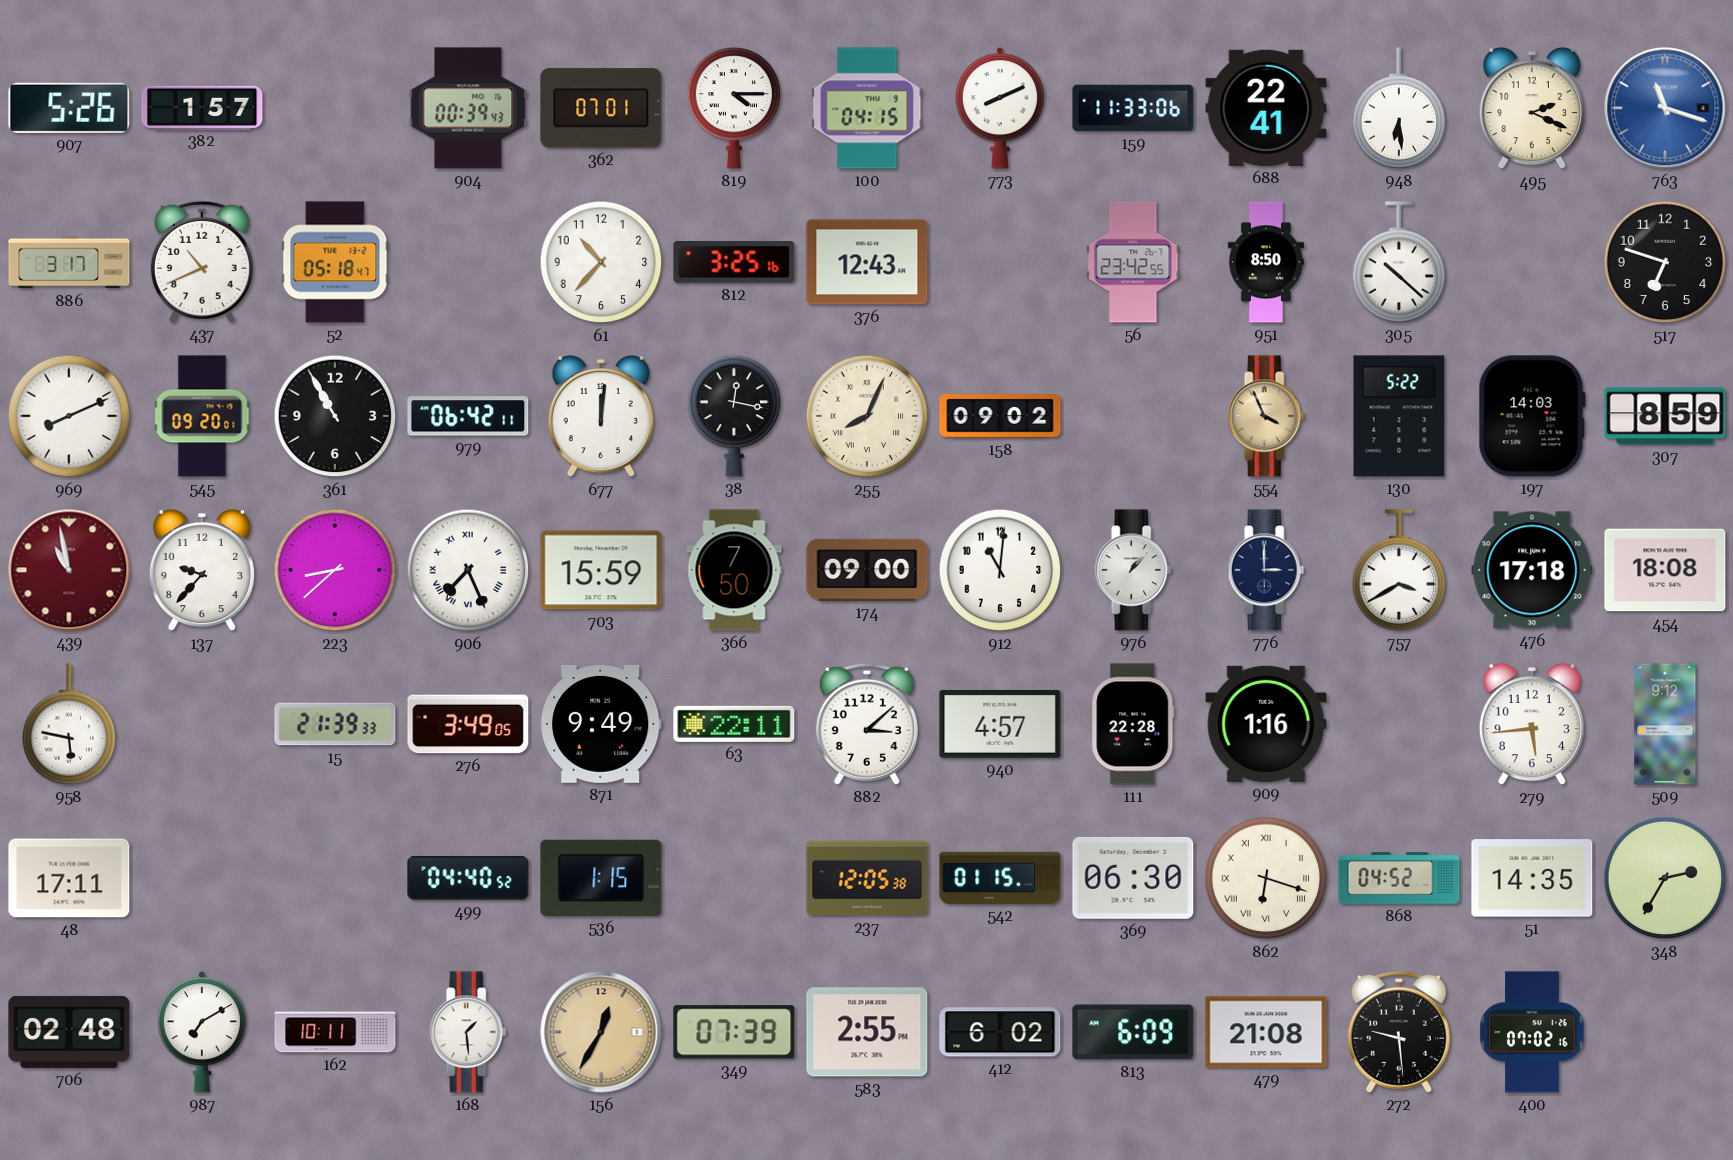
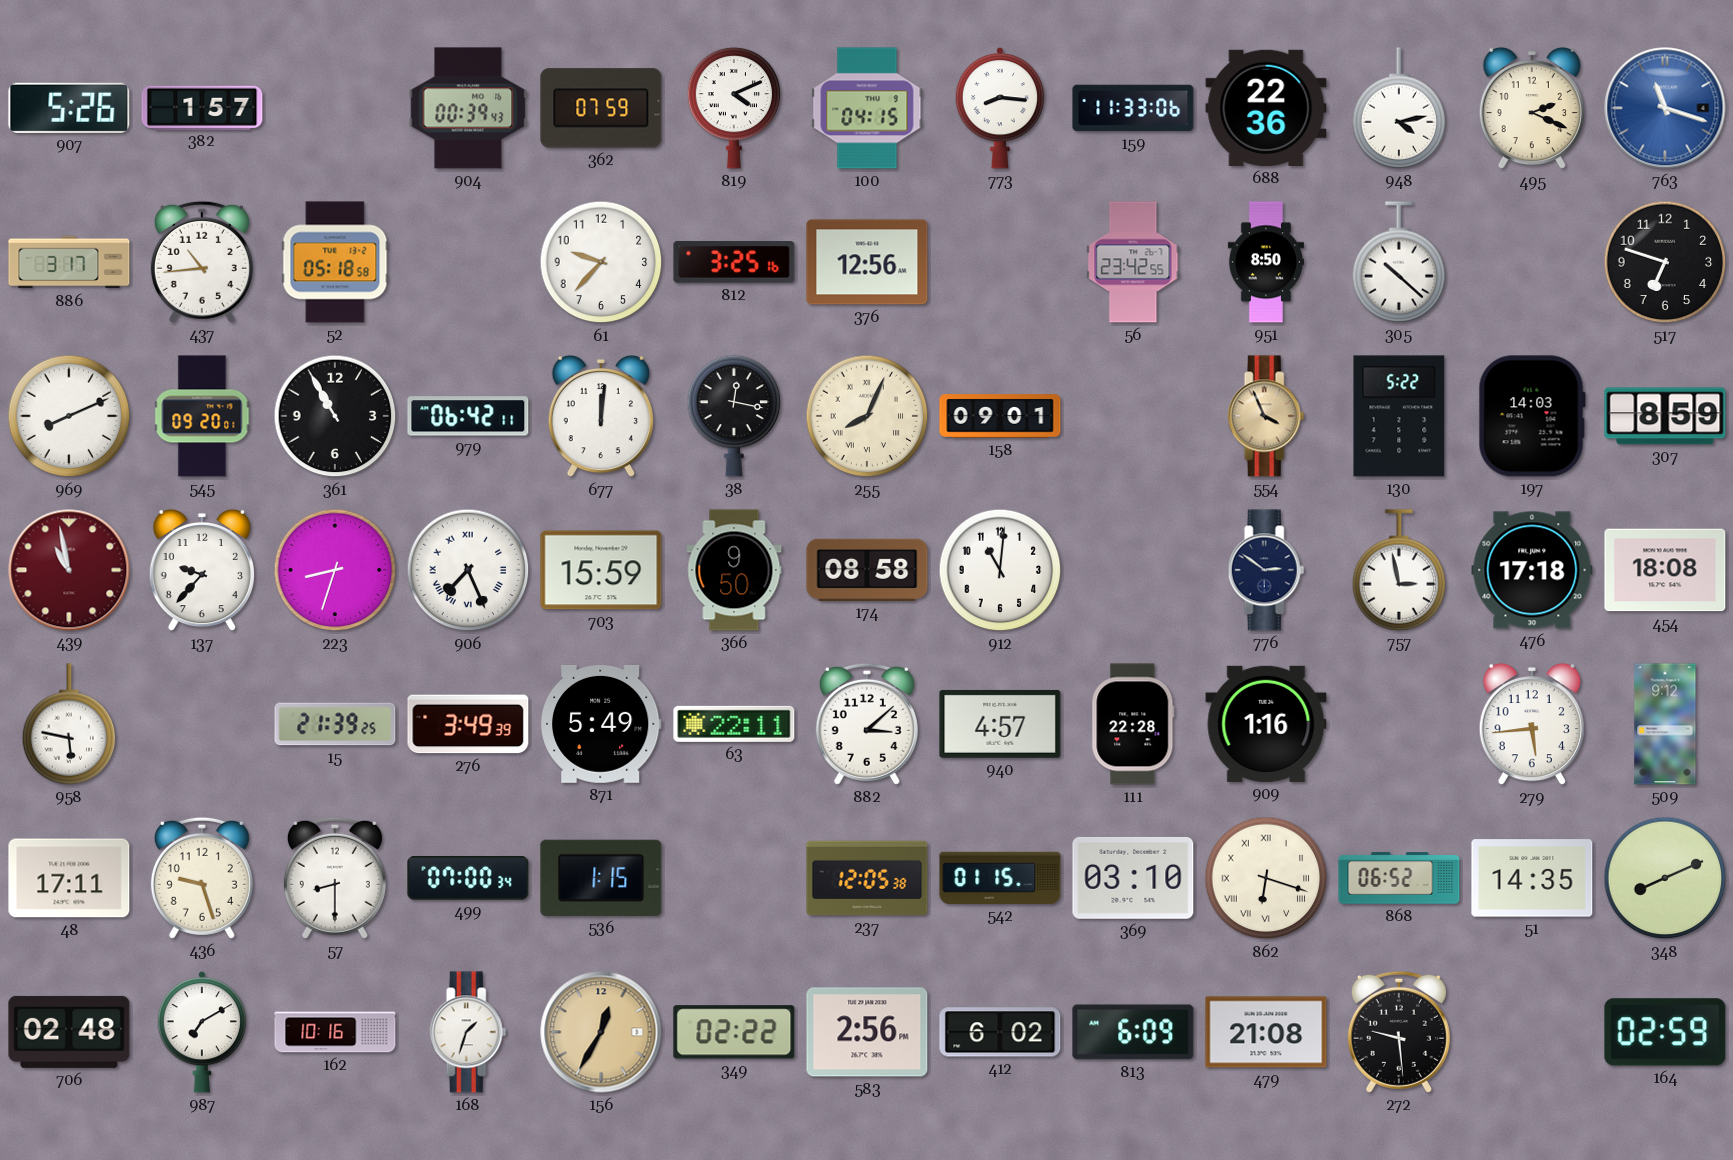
362: 07:01 -> 07:59
819: 4:15 -> 4:11
773: 8:11 -> 8:16
688: 22:41 -> 22:36
948: 6:29 -> 4:13
437: 10:41 -> 10:44
52: 05:18:47 -> 05:18:58
61: 10:37 -> 9:37
376: 12:43 -> 12:56
158: 09:02 -> 09:01
223: 8:38 -> 8:33
366: 7:50 -> 9:50
174: 09:00 -> 08:58
976: 1:07 -> none
776: 3:00 -> 2:51
757: 3:40 -> 2:58
15: 21:39:33 -> 21:39:25
276: 3:49:05 -> 3:49:39
871: 9:49 -> 5:49
436: none -> 9:27
57: none -> 8:30
499: 04:40 -> 07:00
369: 06:30 -> 03:10
868: 04:52 -> 06:52
348: 2:35 -> 8:11
162: 10:11 -> 10:16
168: 1:29 -> 1:33
349: 07:39 -> 02:22
583: 2:55 -> 2:56
400: 07:02 -> none
164: none -> 02:59
